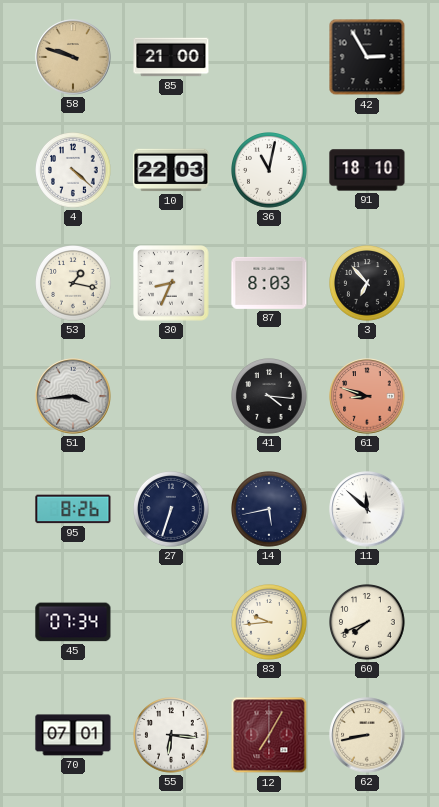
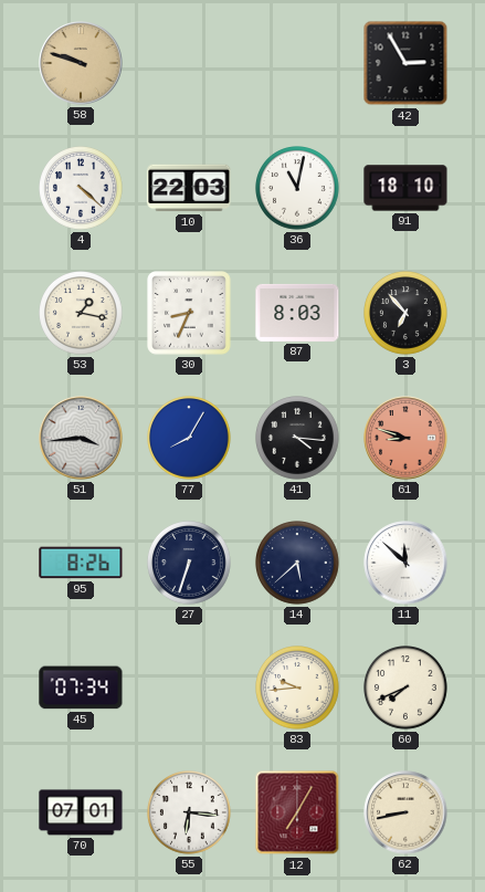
85: 21:00 -> none
77: none -> 8:05
14: 5:43 -> 5:38
